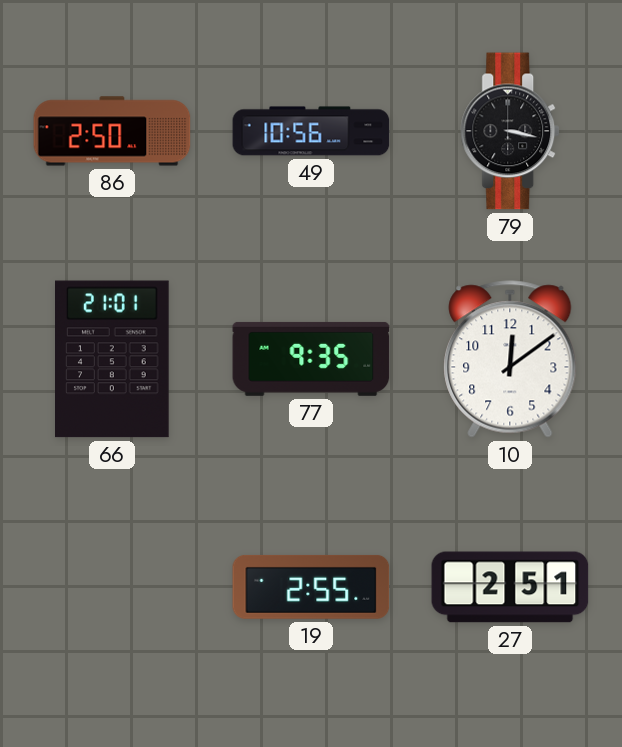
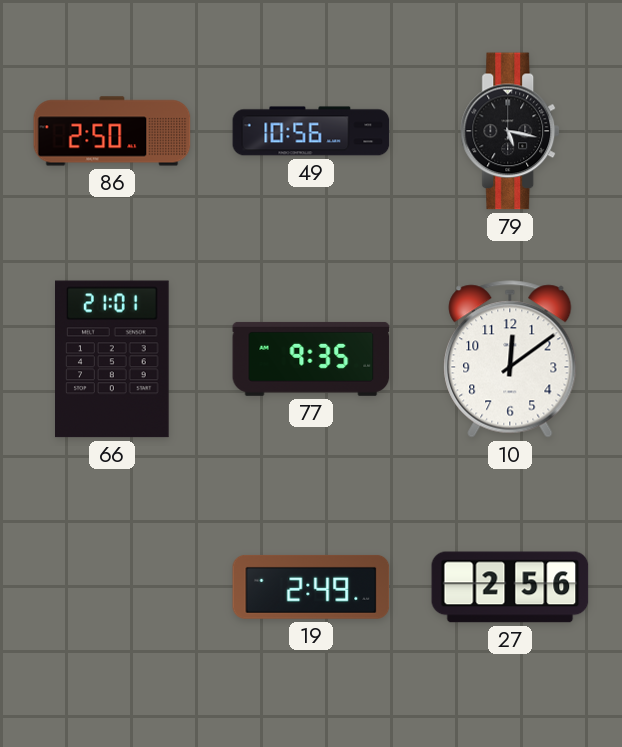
79: 3:17 -> 5:17
19: 2:55 -> 2:49
27: 2:51 -> 2:56
